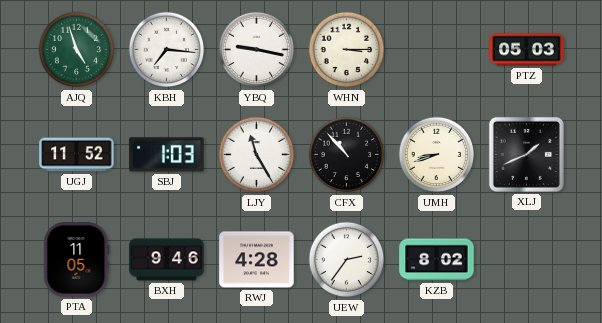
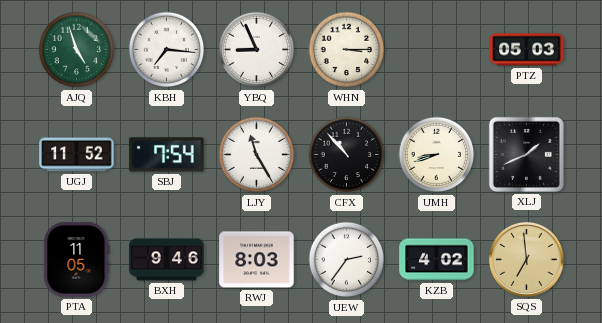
YBQ: 9:17 -> 8:56
SBJ: 1:03 -> 7:54
RWJ: 4:28 -> 8:03
KZB: 8:02 -> 4:02
SQS: none -> 6:59
